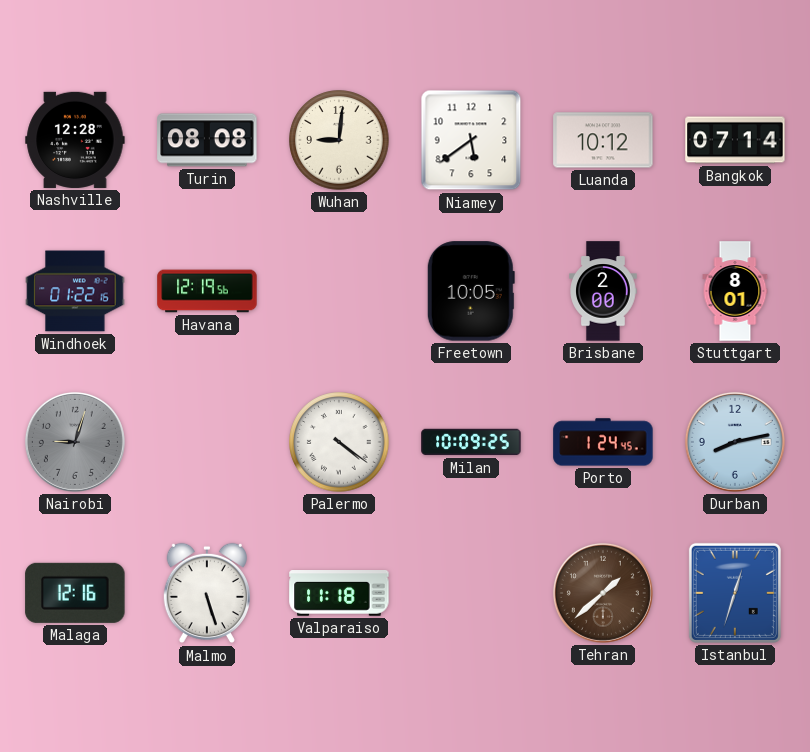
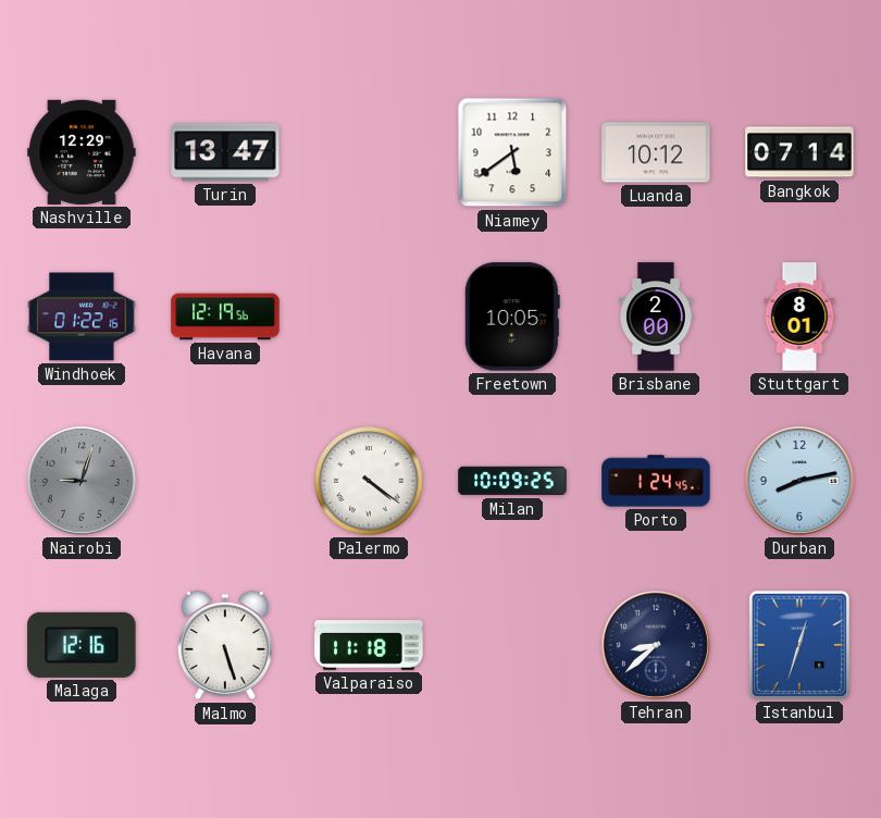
Nashville: 12:28 -> 12:29
Turin: 08:08 -> 13:47
Wuhan: 9:01 -> none
Tehran: 1:38 -> 8:38
Tehran dial: brown -> navy
